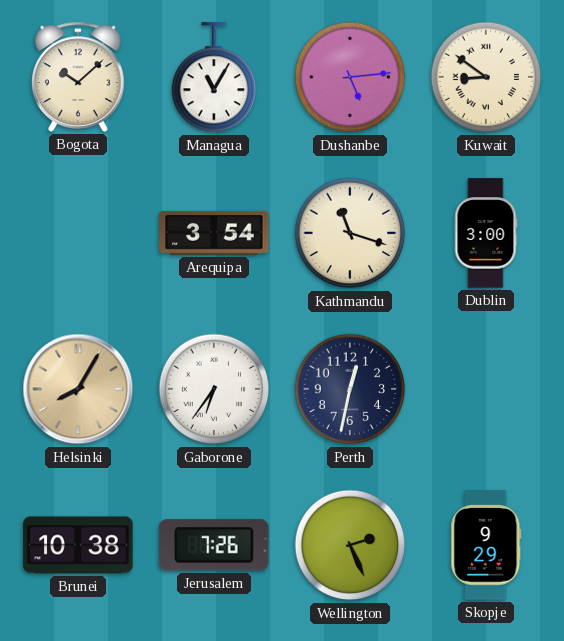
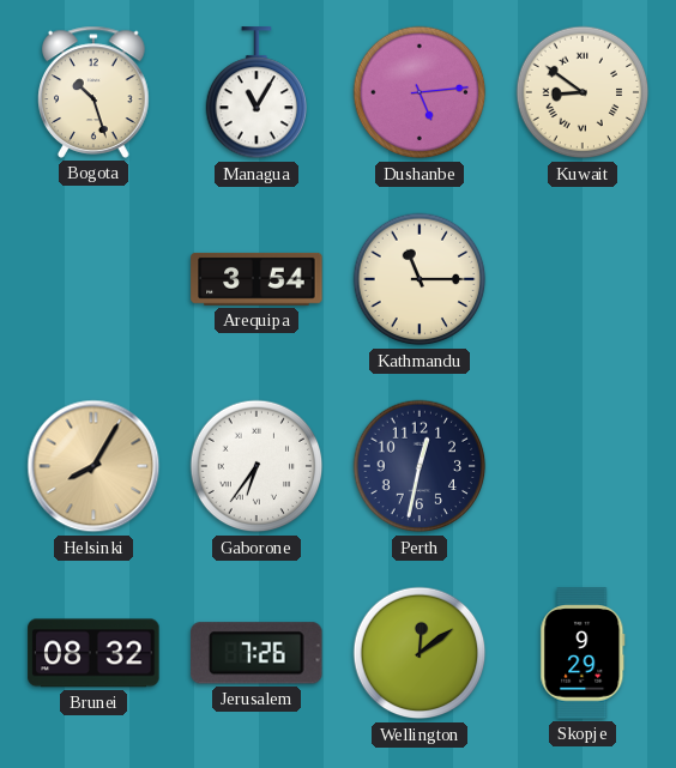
Bogota: 10:08 -> 10:27
Kathmandu: 11:18 -> 11:15
Dublin: 3:00 -> none
Brunei: 10:38 -> 08:32
Wellington: 2:26 -> 12:09
